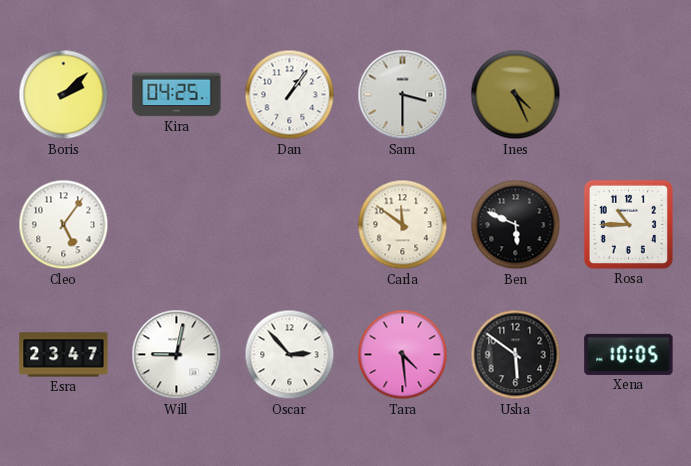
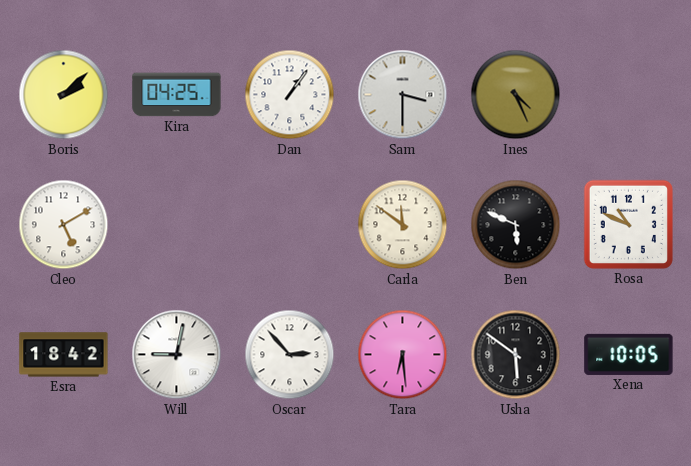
Cleo: 5:06 -> 5:10
Rosa: 10:45 -> 10:49
Esra: 23:47 -> 18:42
Tara: 4:29 -> 6:29
